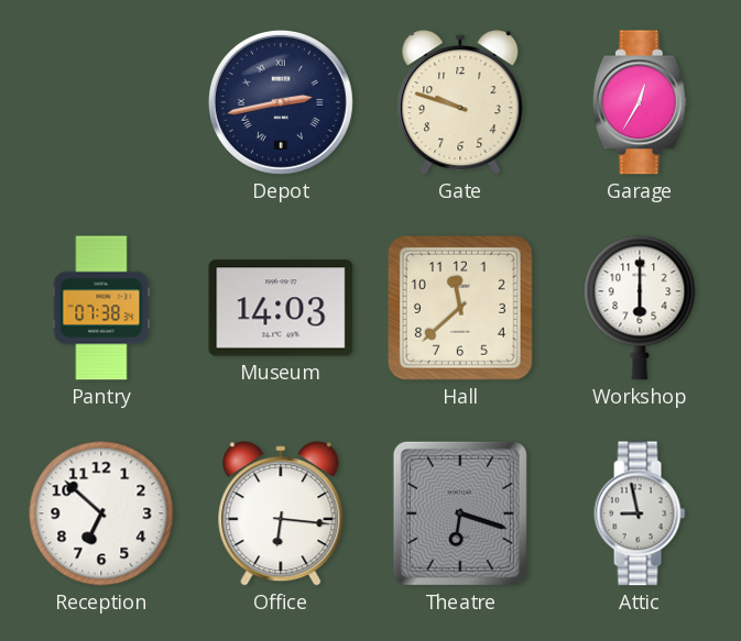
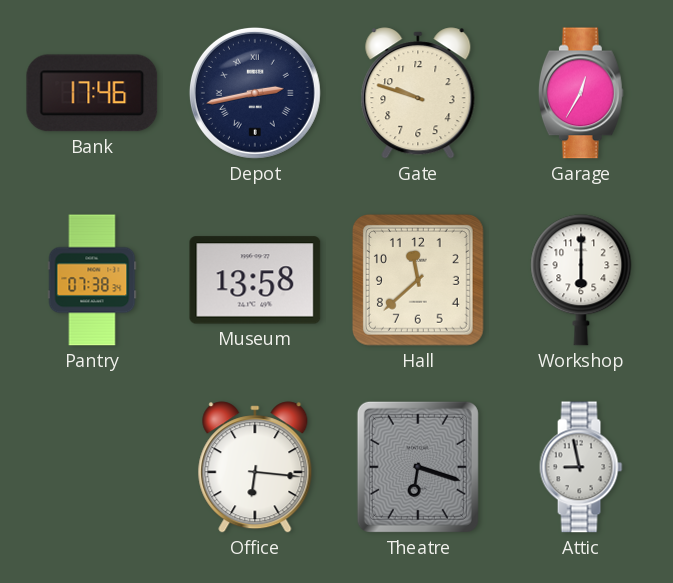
Bank: none -> 17:46
Museum: 14:03 -> 13:58
Reception: 6:52 -> none
